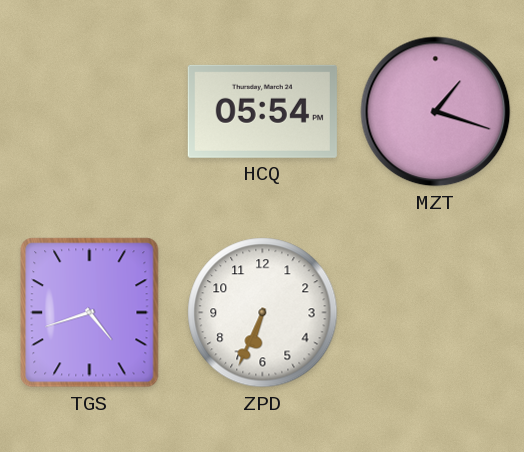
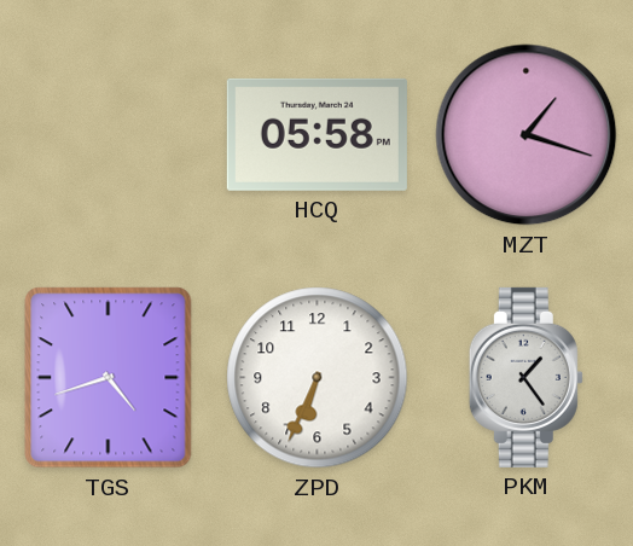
HCQ: 05:54 -> 05:58
PKM: none -> 1:24
